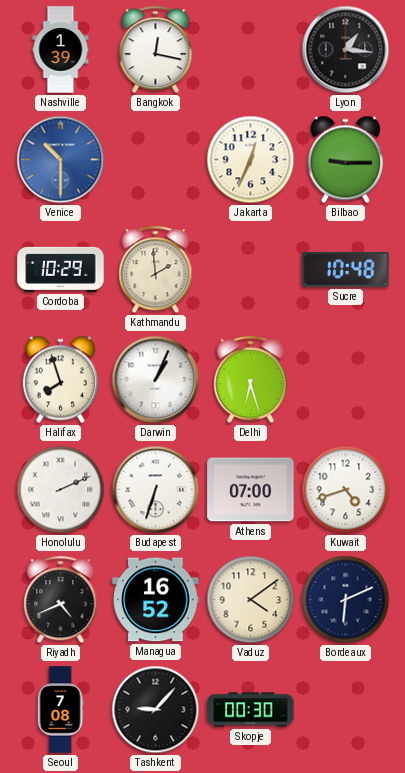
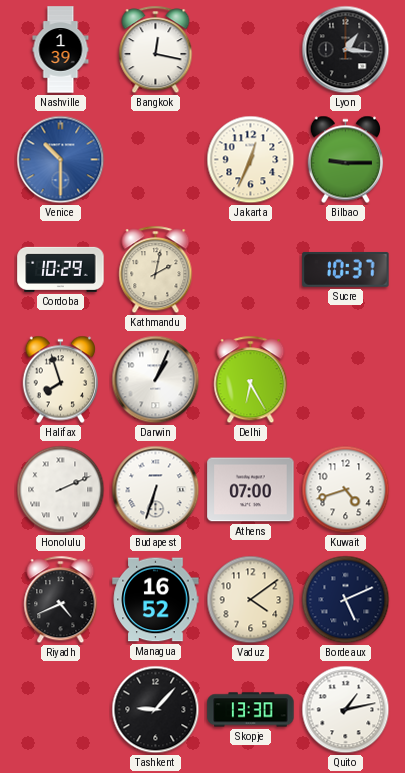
Kathmandu: 1:59 -> 2:02
Sucre: 10:48 -> 10:37
Delhi: 6:27 -> 6:25
Bordeaux: 6:11 -> 5:11
Seoul: 7:08 -> none
Skopje: 00:30 -> 13:30
Quito: none -> 1:13
